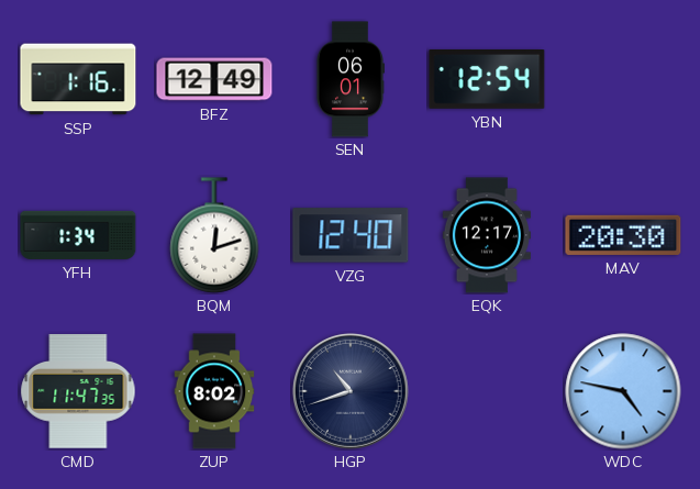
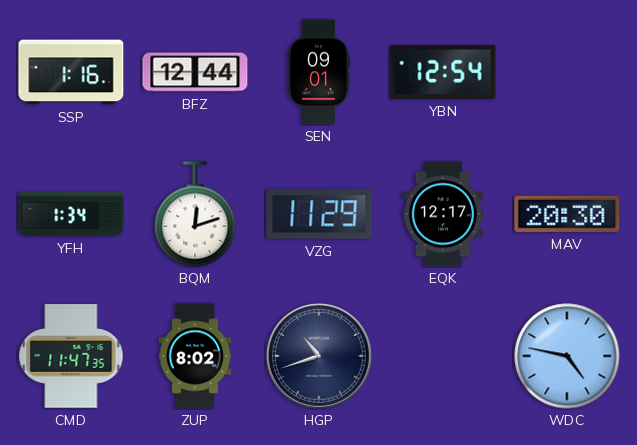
BFZ: 12:49 -> 12:44
SEN: 06:01 -> 09:01
VZG: 12:40 -> 11:29
